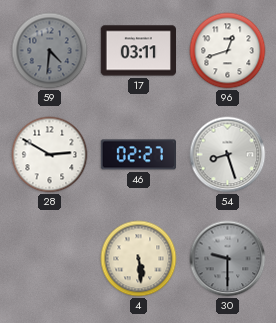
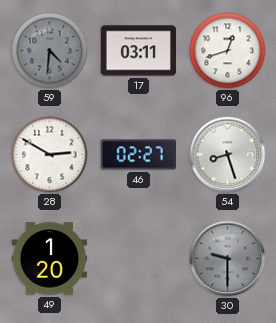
49: none -> 1:20
4: 5:29 -> none
